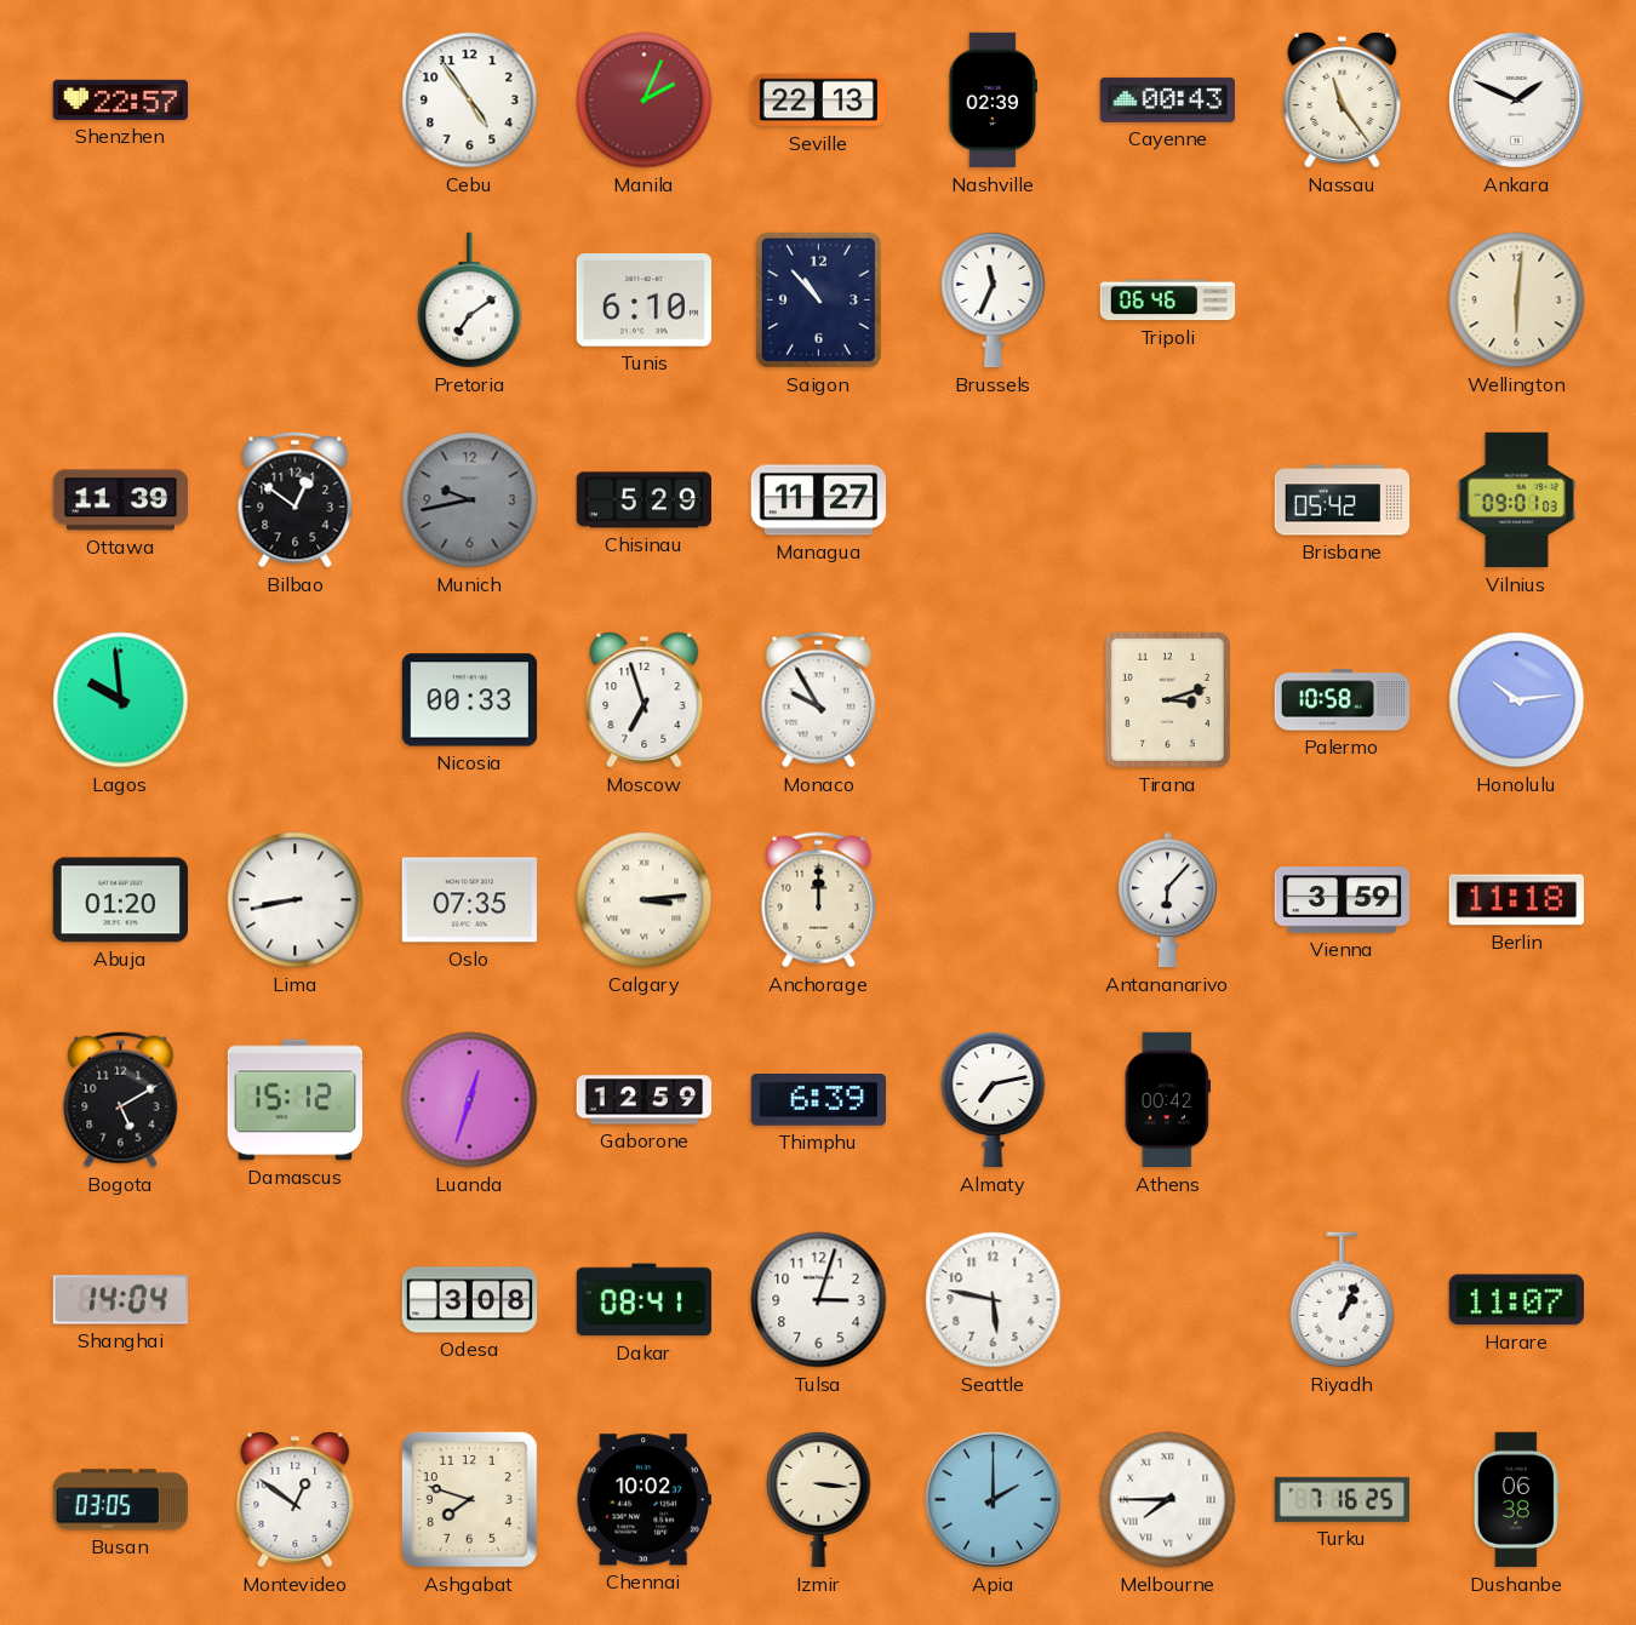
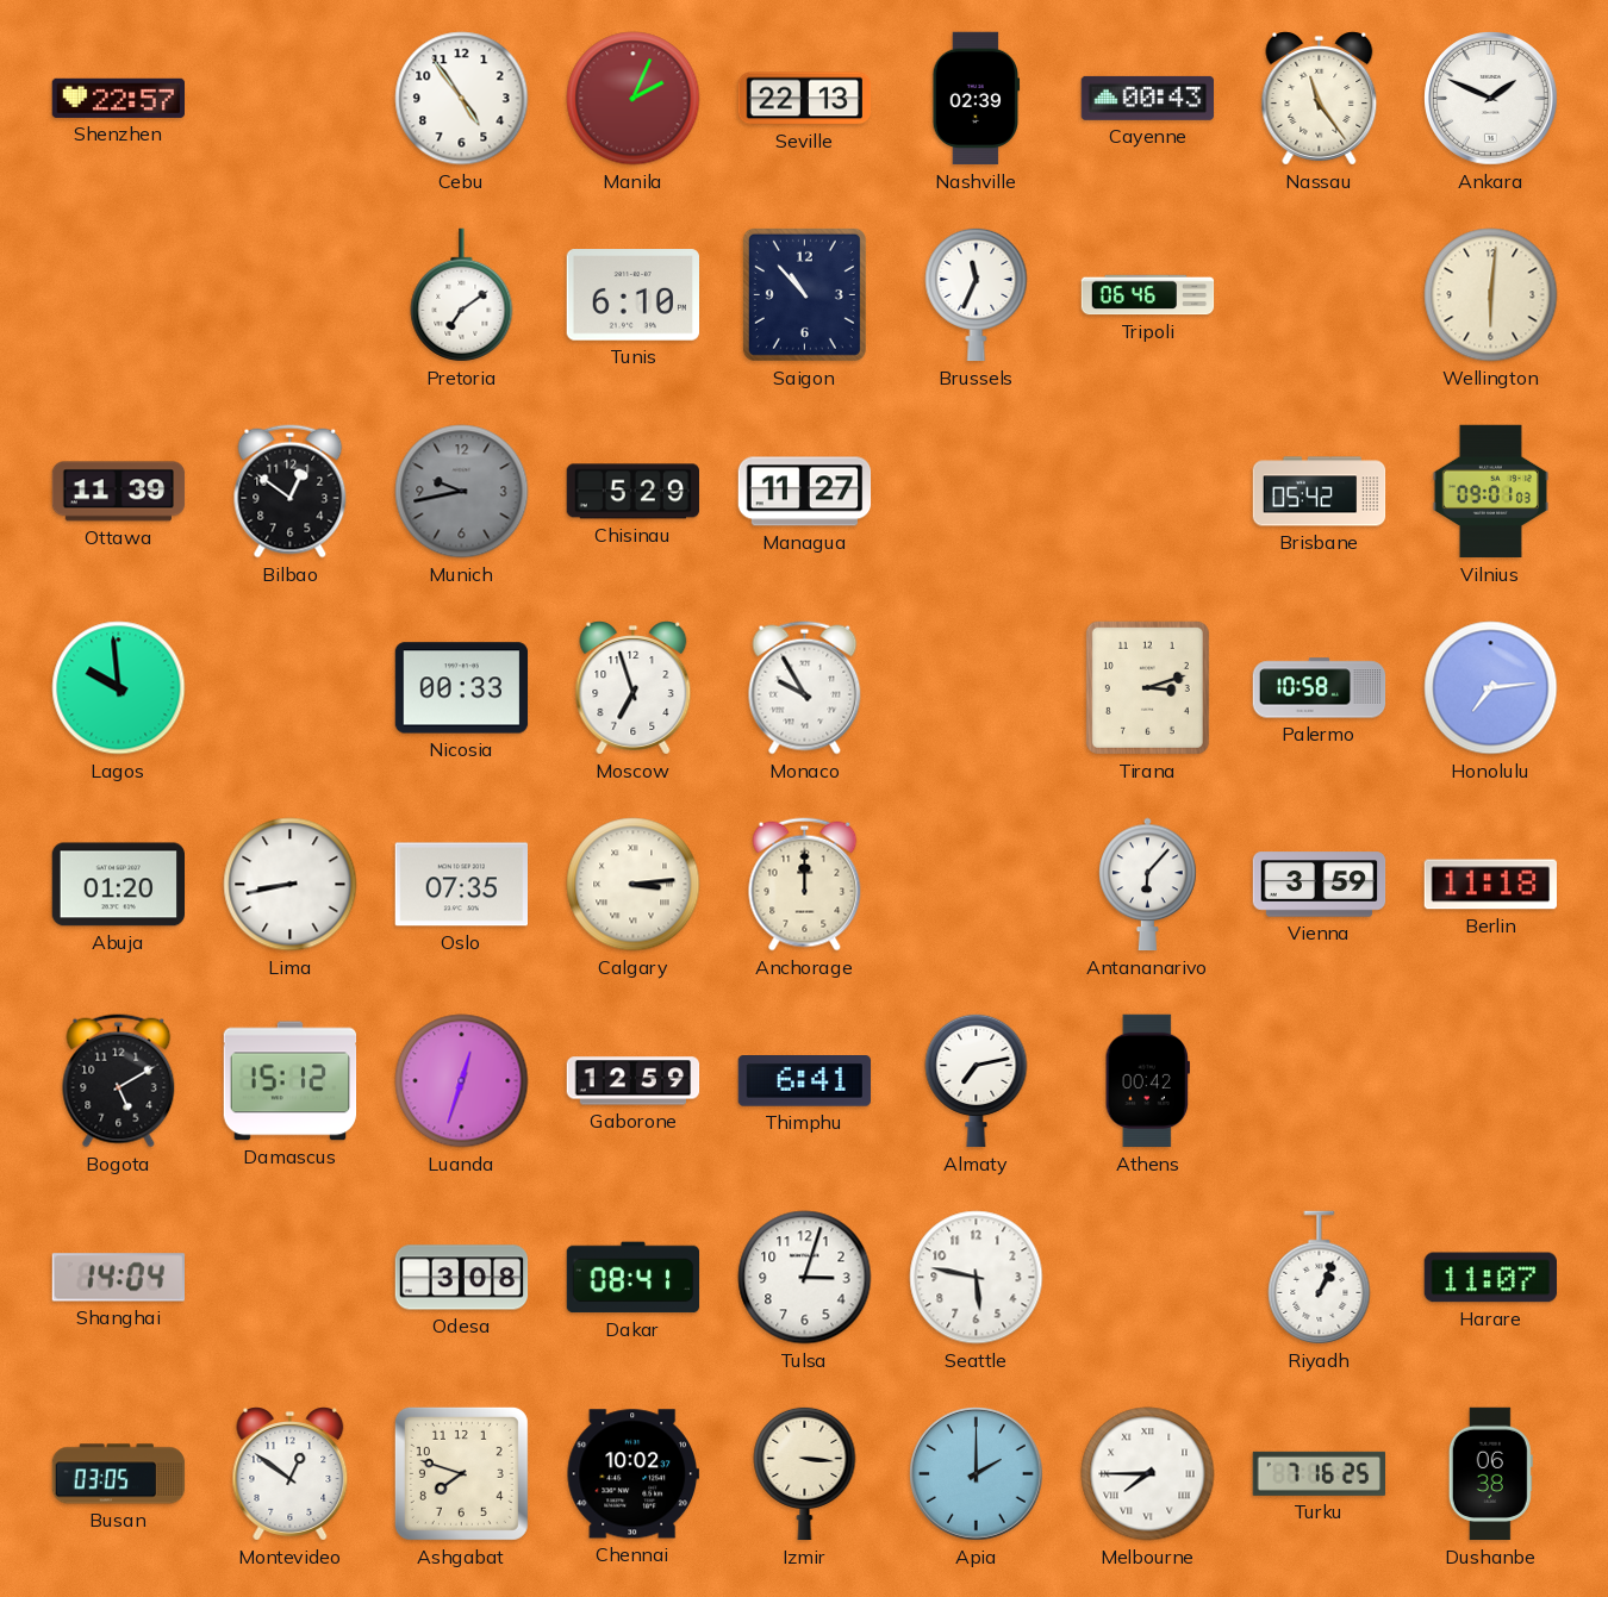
Honolulu: 10:14 -> 7:14
Thimphu: 6:39 -> 6:41
